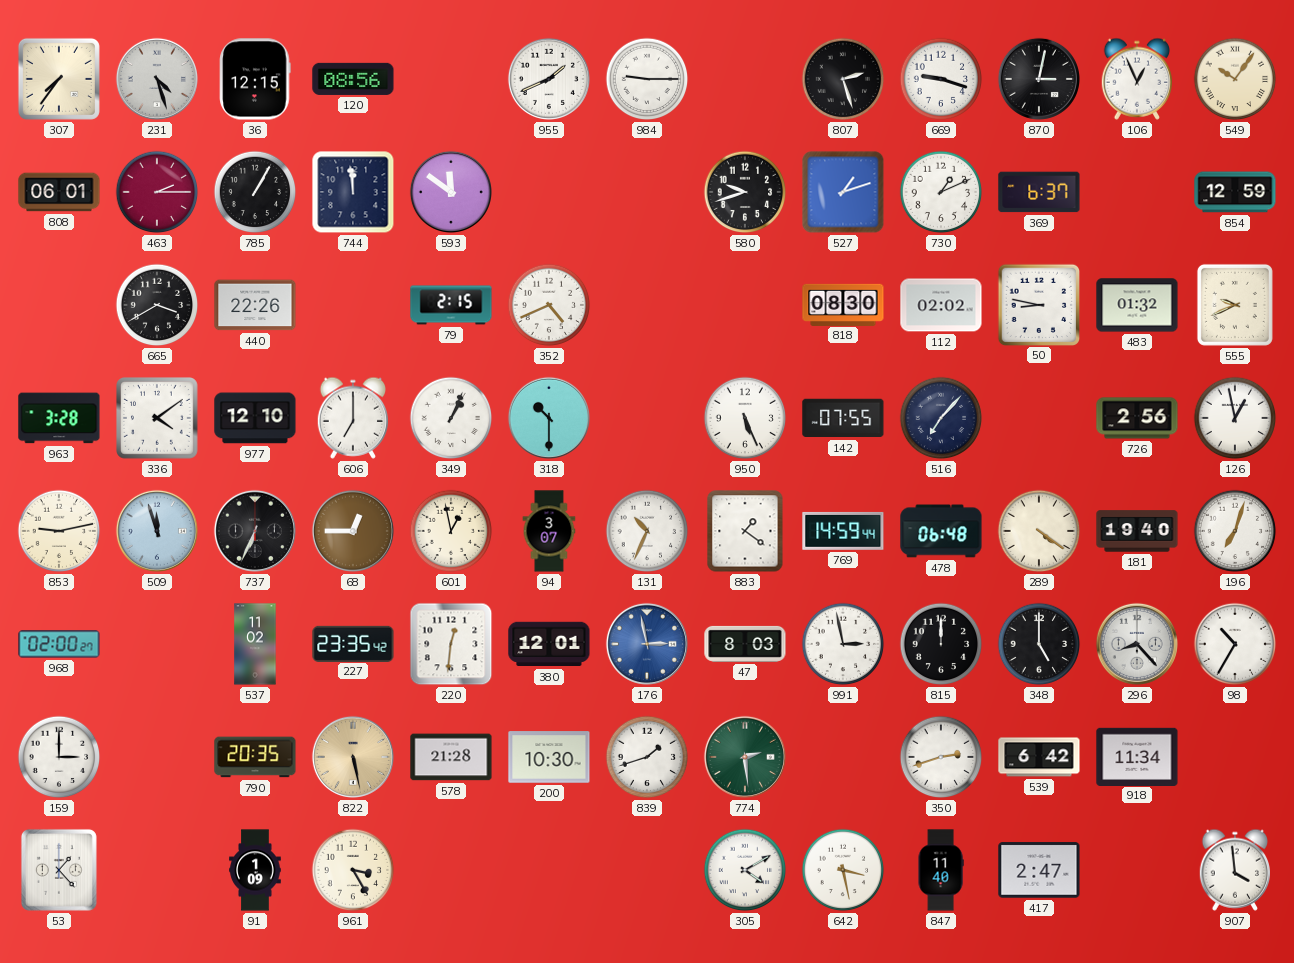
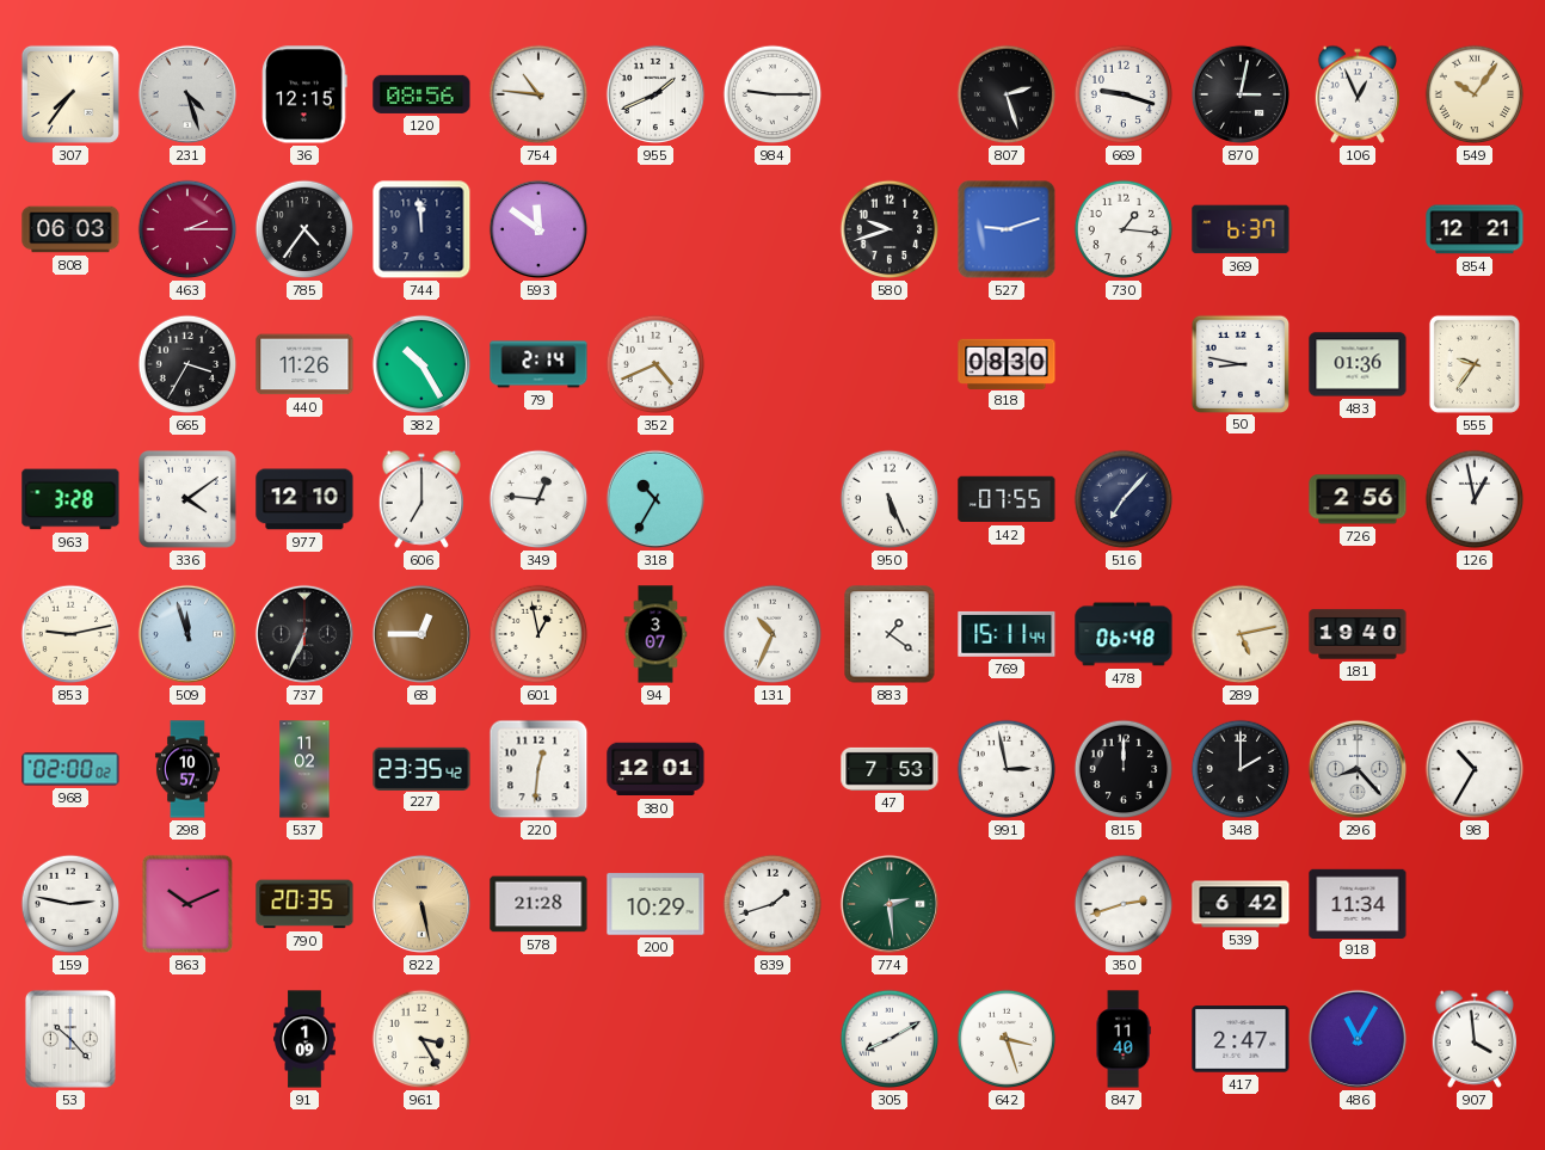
754: none -> 10:46
808: 06:01 -> 06:03
785: 1:05 -> 4:36
527: 1:12 -> 9:12
730: 1:11 -> 1:16
854: 12:59 -> 12:21
665: 3:40 -> 3:35
440: 22:26 -> 11:26
382: none -> 10:25
79: 2:15 -> 2:14
112: 02:02 -> none
483: 01:32 -> 01:36
555: 9:41 -> 9:36
349: 1:04 -> 12:46
318: 10:30 -> 10:35
769: 14:59 -> 15:11
289: 4:21 -> 5:13
196: 7:03 -> none
968: 02:00:27 -> 02:00:02
298: none -> 10:57
176: 2:58 -> none
47: 8:03 -> 7:53
348: 5:00 -> 2:00
159: 3:00 -> 2:47
863: none -> 10:11
200: 10:30 -> 10:29
53: 1:23 -> 10:23
305: 4:10 -> 8:10
642: 3:28 -> 3:27
486: none -> 11:05
